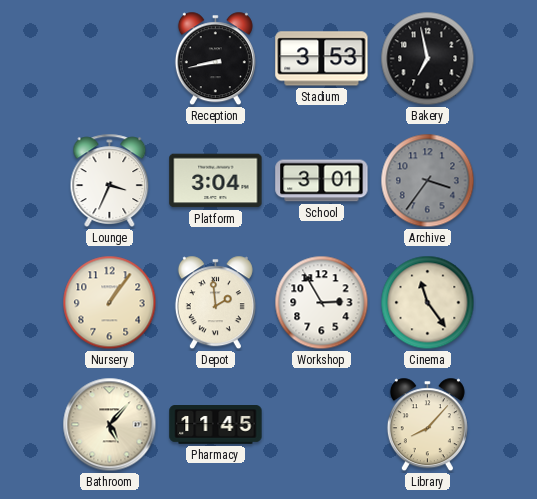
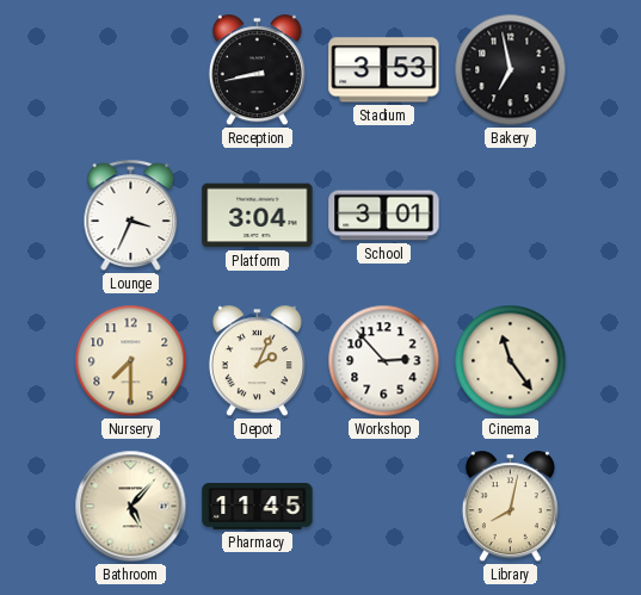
Archive: 3:36 -> none
Nursery: 1:06 -> 7:30
Depot: 1:59 -> 2:04
Workshop: 2:55 -> 2:53
Library: 8:07 -> 8:02
